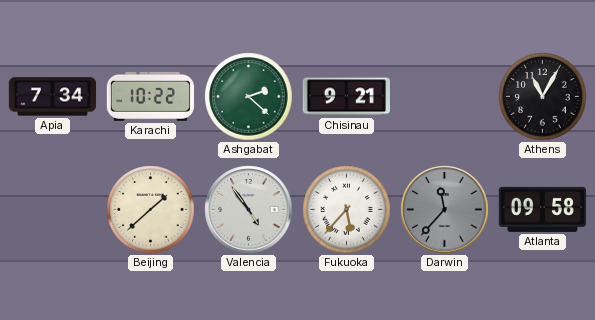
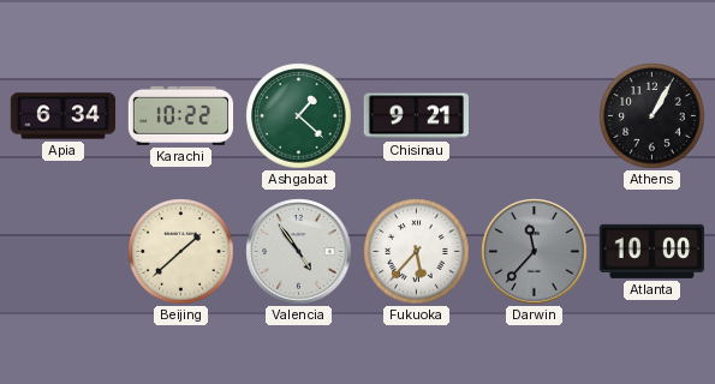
Apia: 7:34 -> 6:34
Ashgabat: 2:22 -> 1:22
Athens: 11:05 -> 1:05
Atlanta: 09:58 -> 10:00
